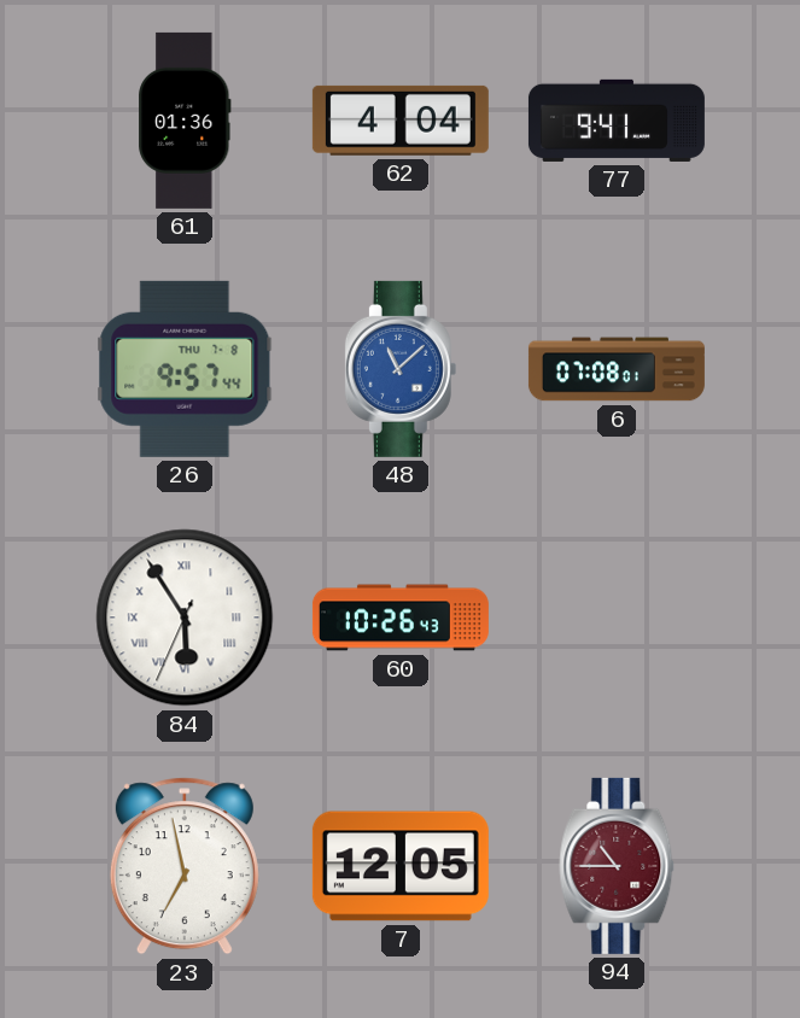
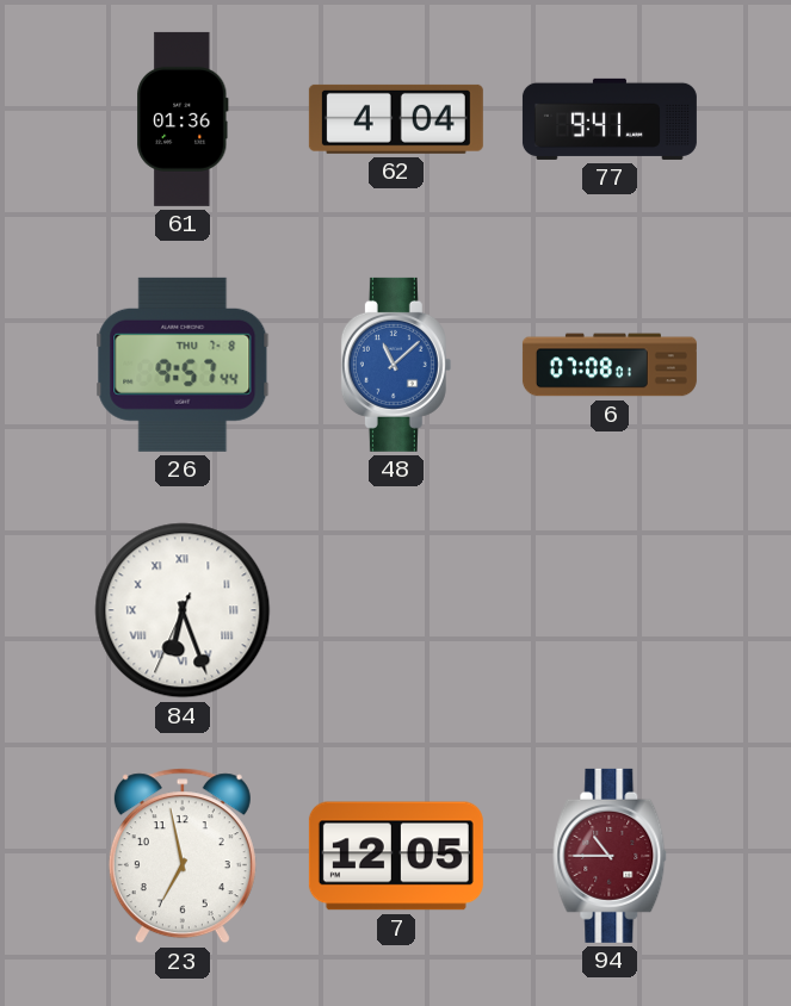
84: 5:54 -> 6:26
60: 10:26 -> none
